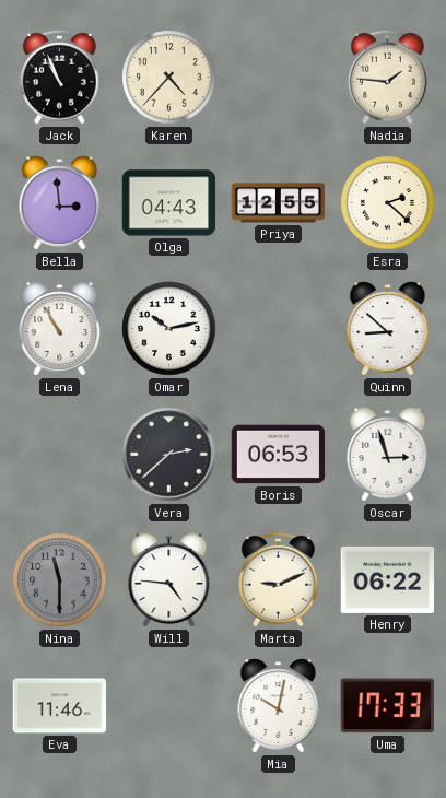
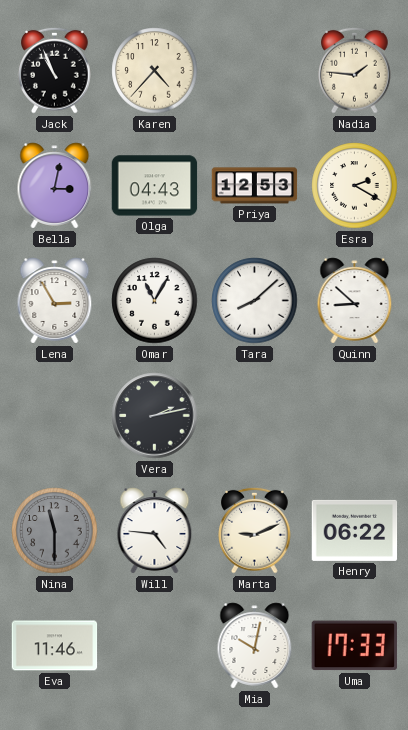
Bella: 2:59 -> 3:02
Priya: 12:55 -> 12:53
Esra: 2:22 -> 2:20
Lena: 10:55 -> 2:55
Omar: 10:13 -> 11:05
Tara: none -> 8:08
Vera: 2:38 -> 2:13
Boris: 06:53 -> none
Oscar: 2:57 -> none
